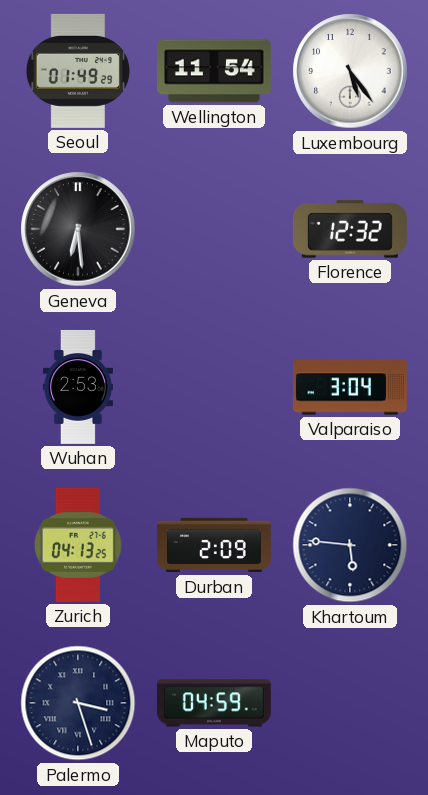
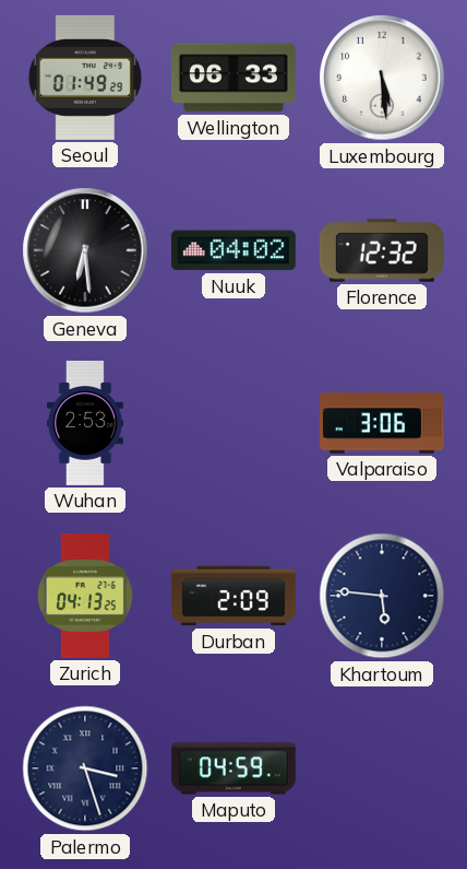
Wellington: 11:54 -> 06:33
Luxembourg: 5:24 -> 5:29
Nuuk: none -> 04:02
Valparaiso: 3:04 -> 3:06
